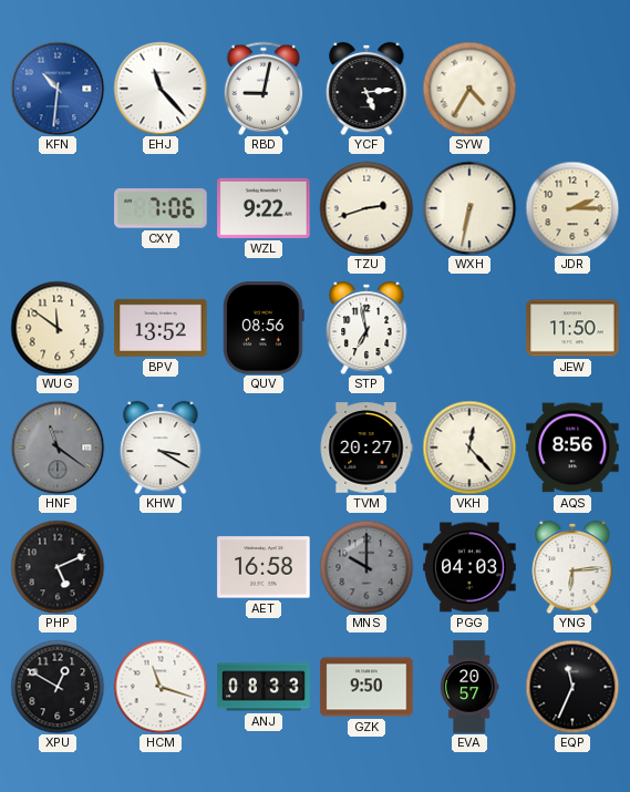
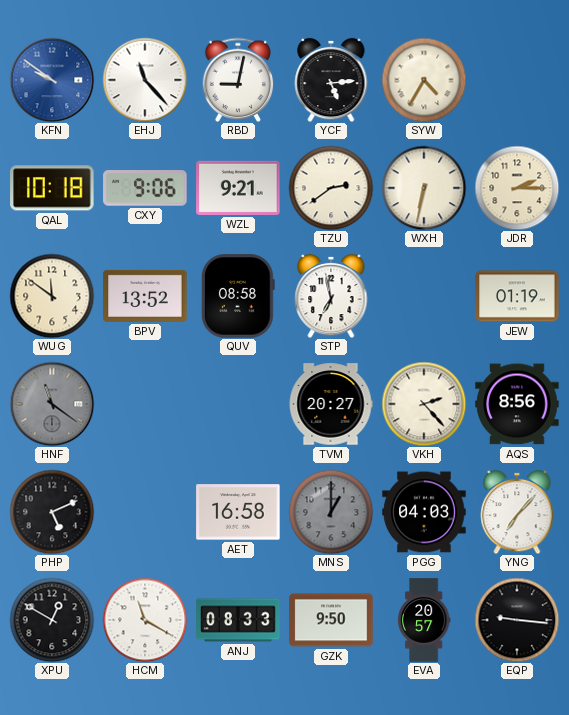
KFN: 10:31 -> 9:51
QAL: none -> 10:18
CXY: 7:06 -> 9:06
WZL: 9:22 -> 9:21
TZU: 2:42 -> 2:39
QUV: 08:56 -> 08:58
JEW: 11:50 -> 01:19
KHW: 3:20 -> none
VKH: 12:23 -> 2:23
MNS: 10:00 -> 1:00
YNG: 6:14 -> 7:07
HCM: 11:18 -> 11:20
EQP: 11:34 -> 9:16
